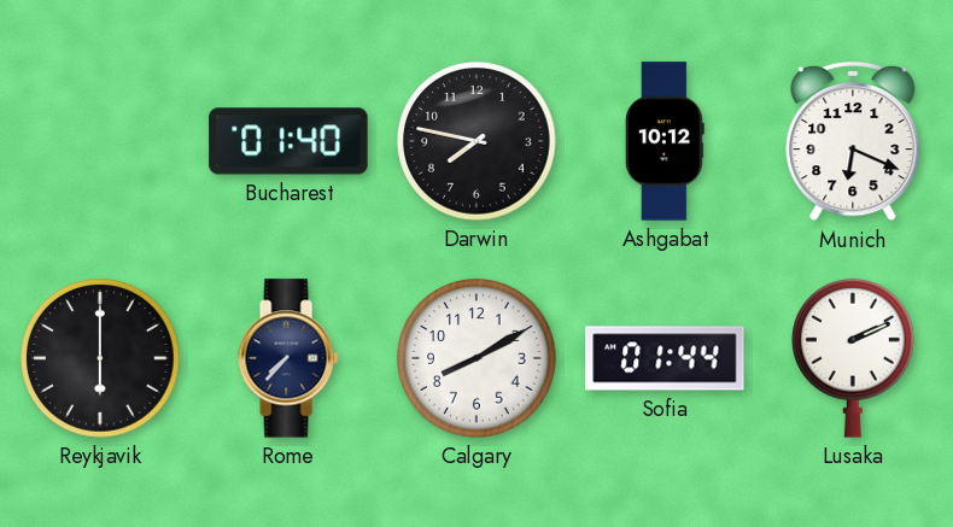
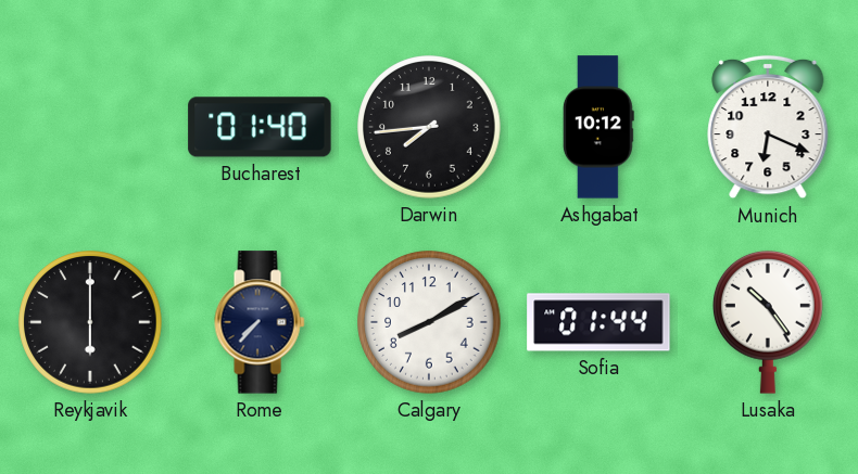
Darwin: 7:47 -> 7:44
Lusaka: 2:11 -> 10:24
